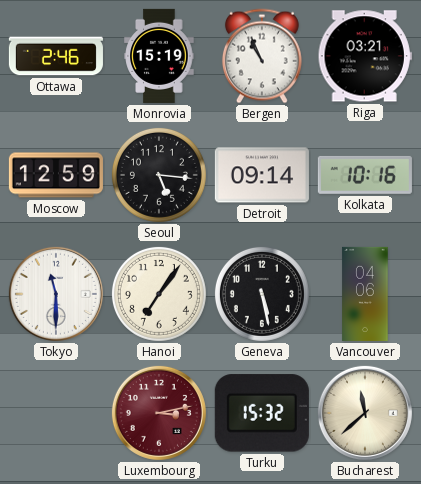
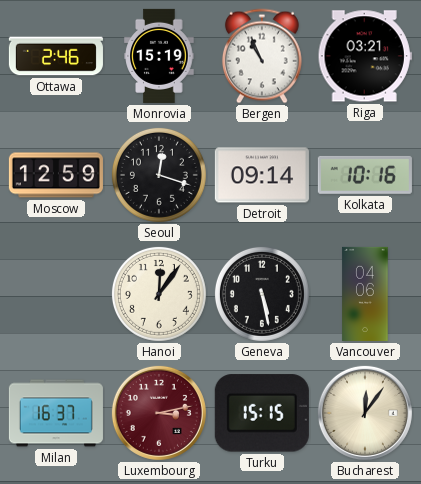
Seoul: 5:16 -> 12:18
Tokyo: 11:30 -> none
Hanoi: 7:06 -> 12:06
Milan: none -> 16:37
Turku: 15:32 -> 15:15
Bucharest: 11:38 -> 12:06
